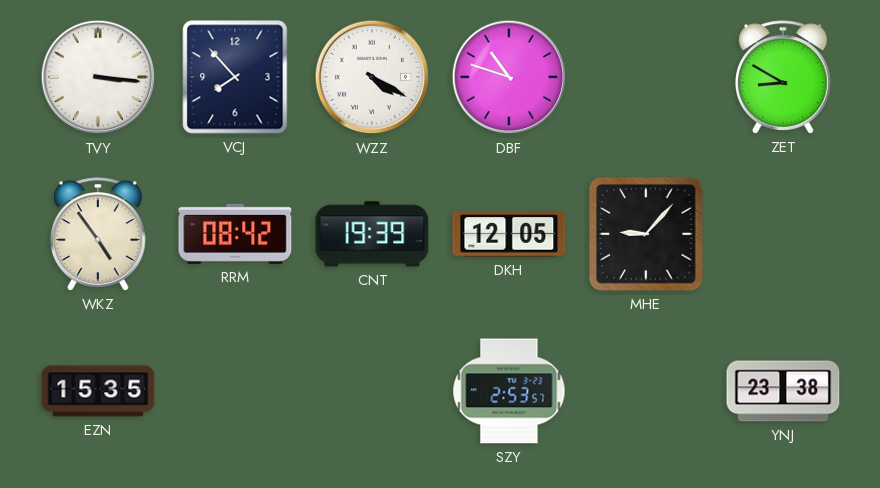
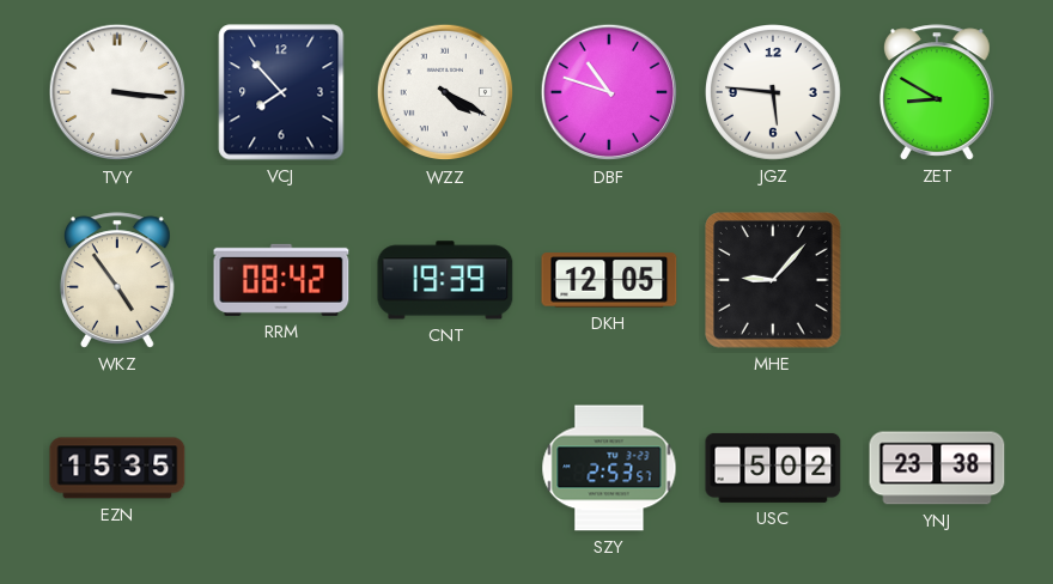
JGZ: none -> 5:46
USC: none -> 5:02
